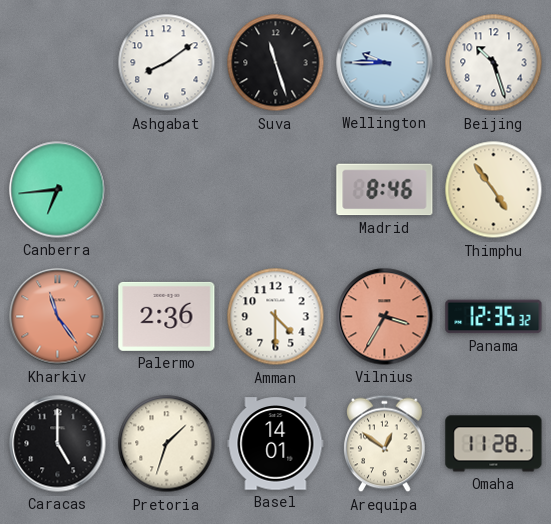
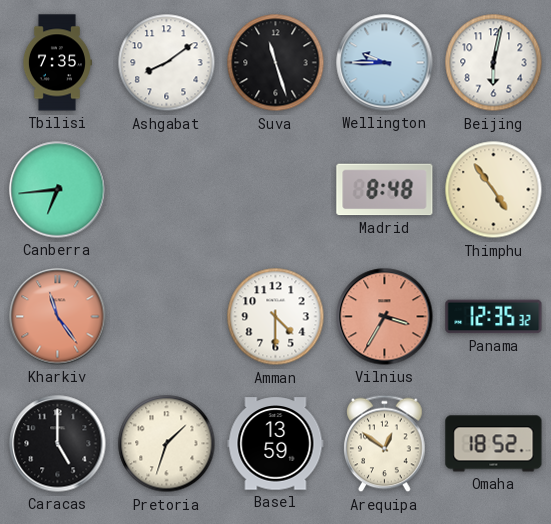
Tbilisi: none -> 7:35
Beijing: 10:27 -> 6:02
Madrid: 8:46 -> 8:48
Palermo: 2:36 -> none
Basel: 14:01 -> 13:59
Omaha: 11:28 -> 18:52
